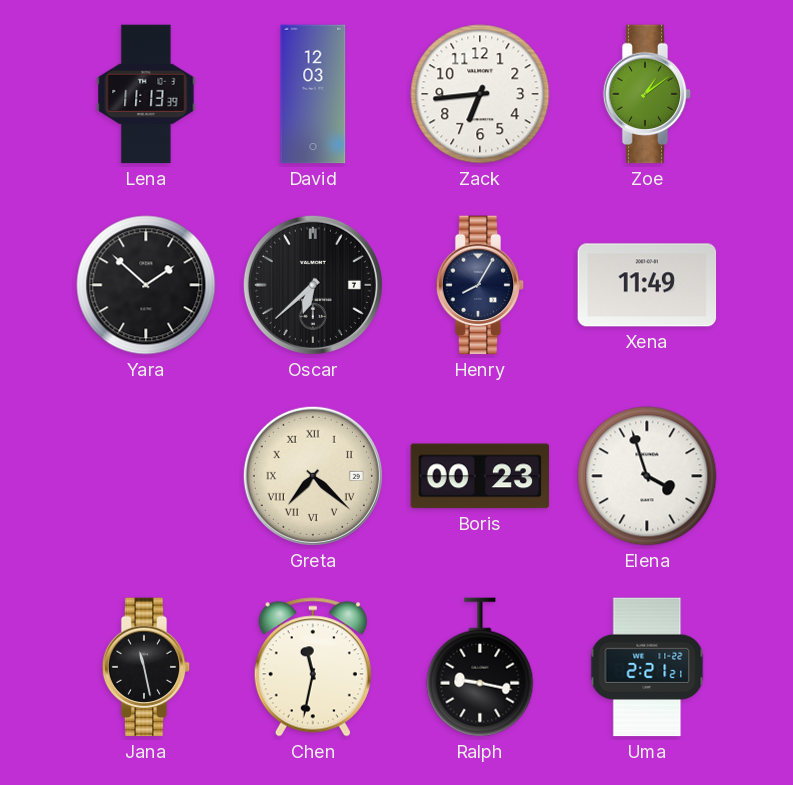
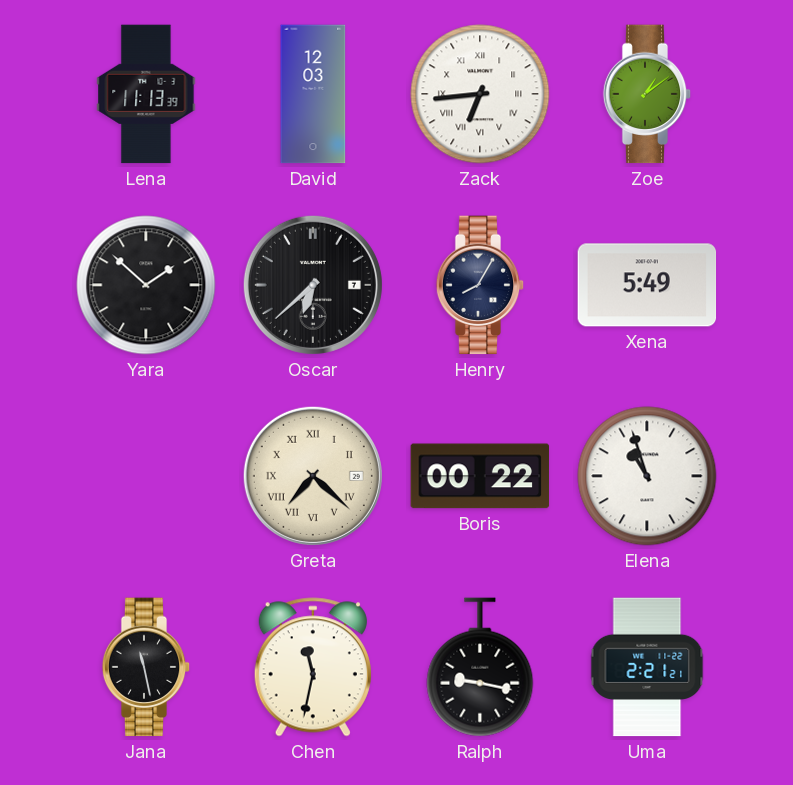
Zack numerals: Arabic -> Roman
Xena: 11:49 -> 5:49
Boris: 00:23 -> 00:22
Elena: 3:57 -> 10:57
